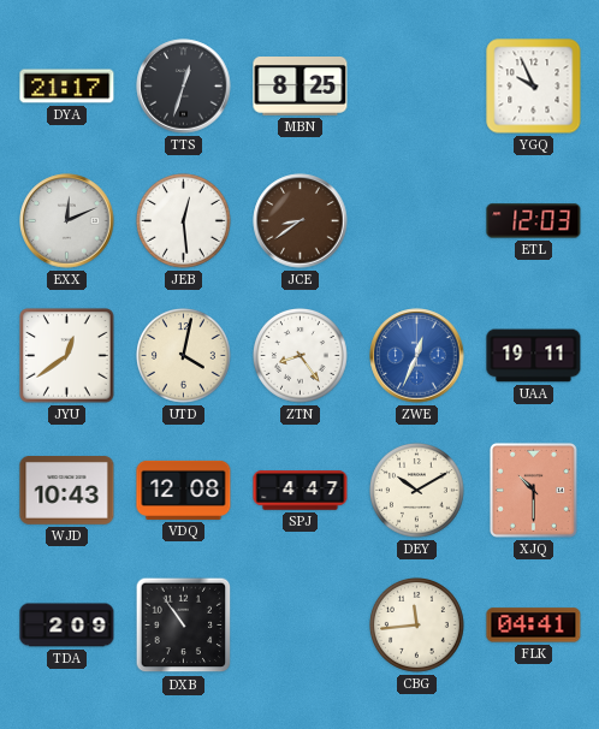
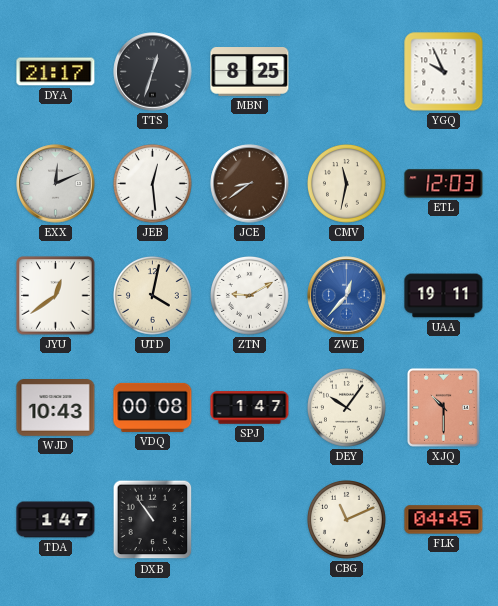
CMV: none -> 11:32
ZTN: 8:24 -> 9:10
ZWE: 12:34 -> 12:37
VDQ: 12:08 -> 00:08
SPJ: 4:47 -> 1:47
DEY: 10:10 -> 10:06
TDA: 2:09 -> 1:47
CBG: 11:44 -> 11:11
FLK: 04:41 -> 04:45
